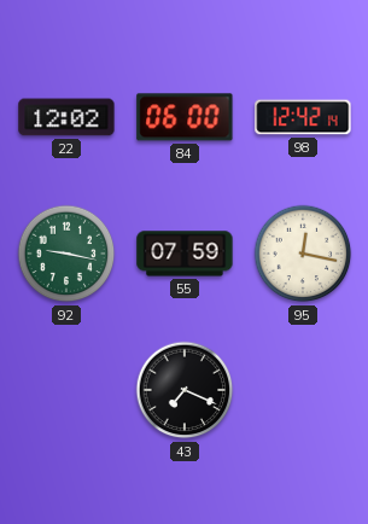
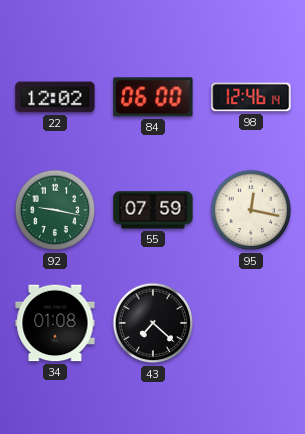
98: 12:42 -> 12:46
34: none -> 01:08
43: 7:19 -> 7:22
